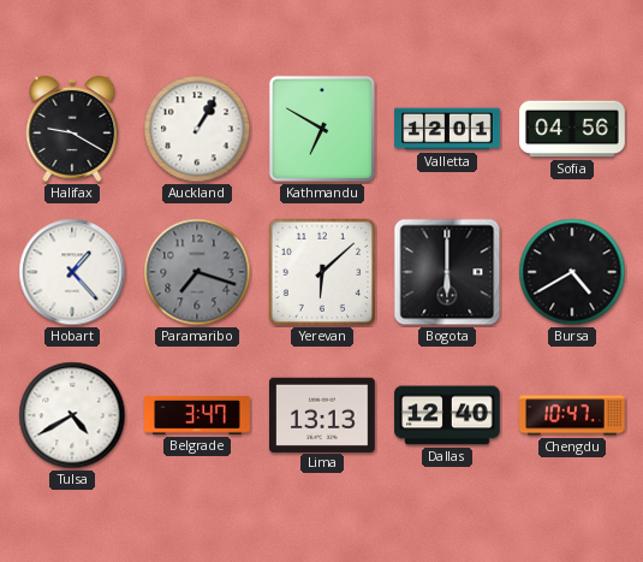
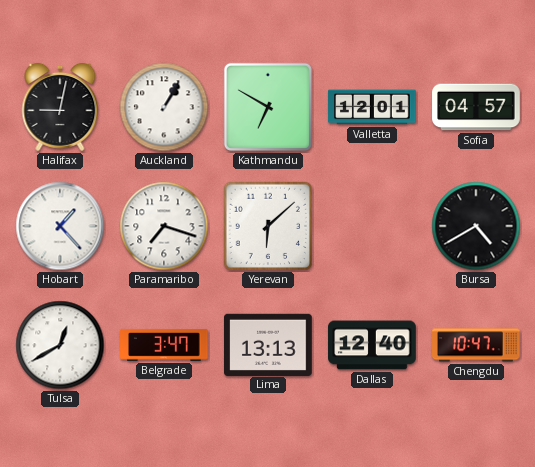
Halifax: 9:20 -> 9:02
Sofia: 04:56 -> 04:57
Paramaribo dial: grey -> white
Bogota: 6:00 -> none
Tulsa: 4:40 -> 12:40
